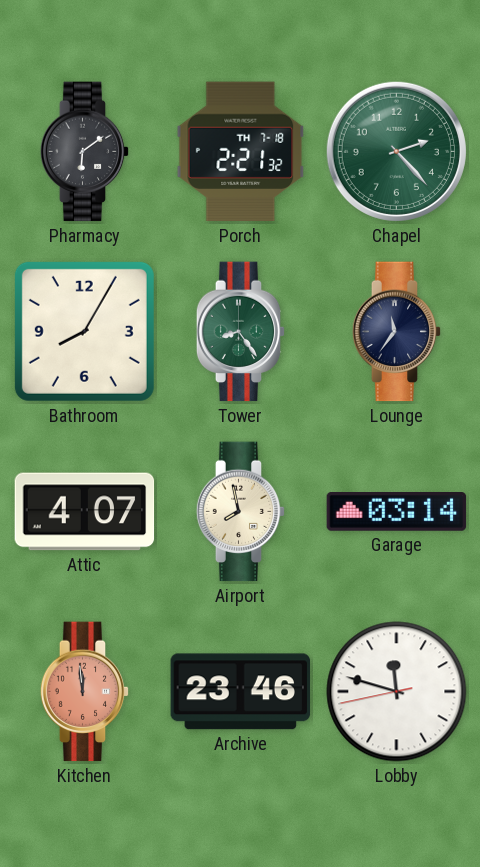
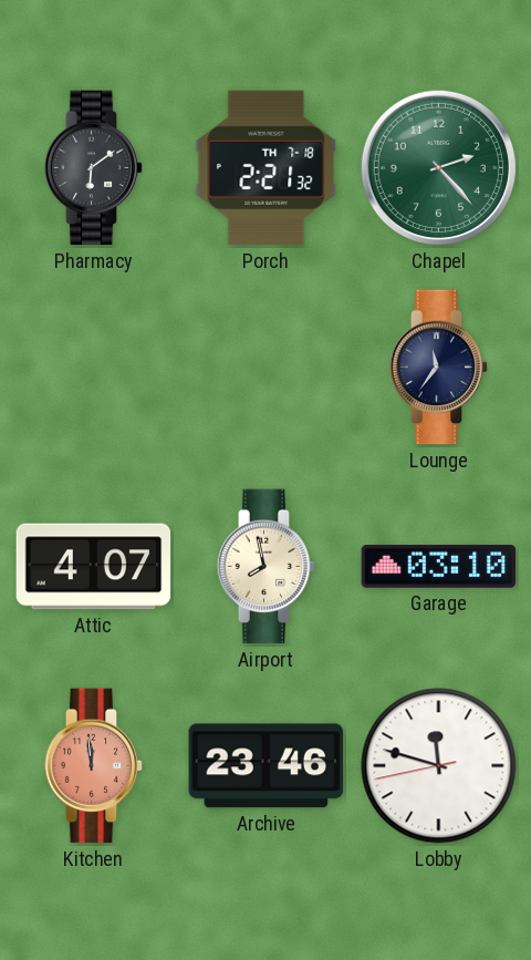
Bathroom: 8:05 -> none
Tower: 8:24 -> none
Garage: 03:14 -> 03:10
